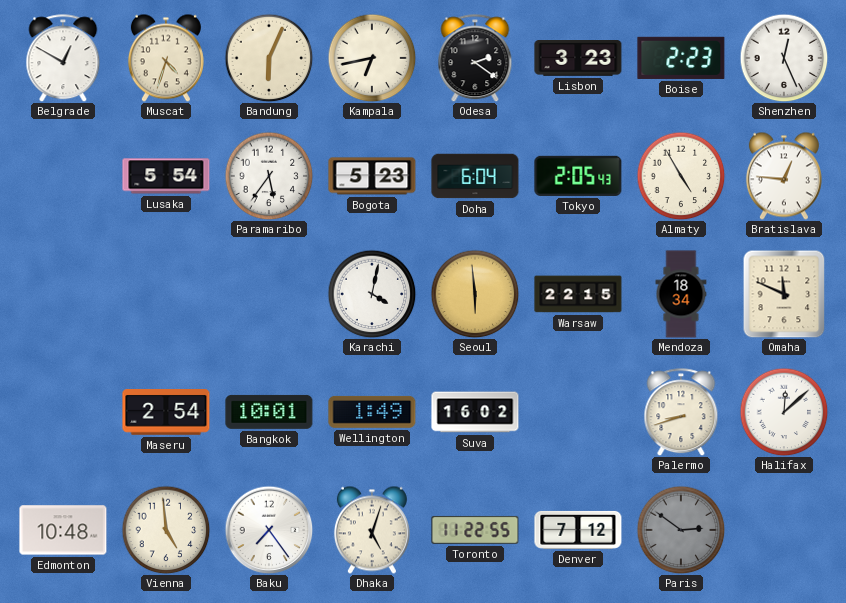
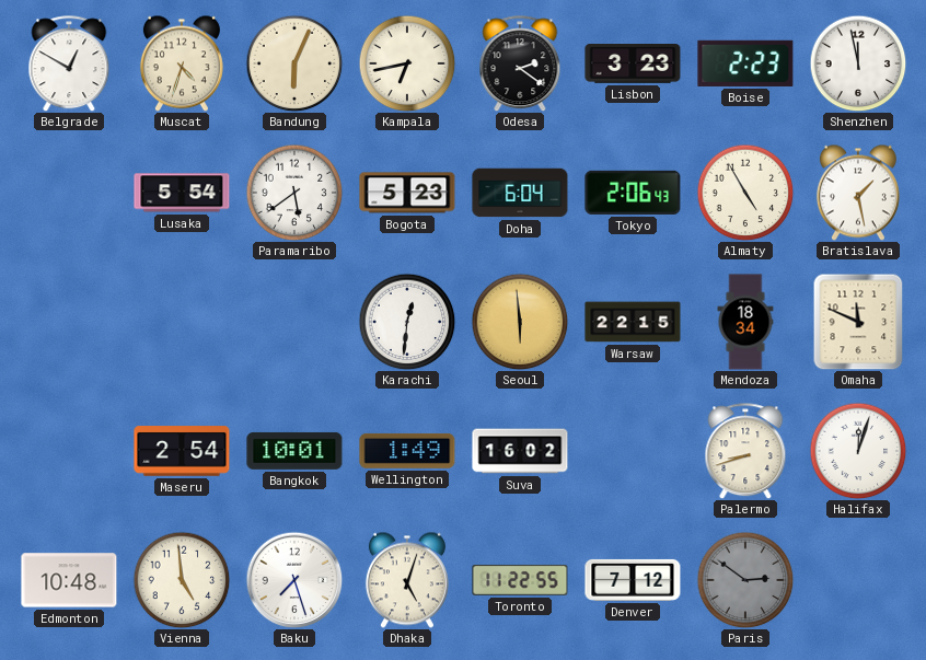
Shenzhen: 12:26 -> 11:58
Paramaribo: 5:36 -> 5:39
Tokyo: 2:05 -> 2:06
Bratislava: 12:46 -> 1:28
Karachi: 4:02 -> 12:31
Halifax: 12:08 -> 12:03
Baku: 7:24 -> 7:27
